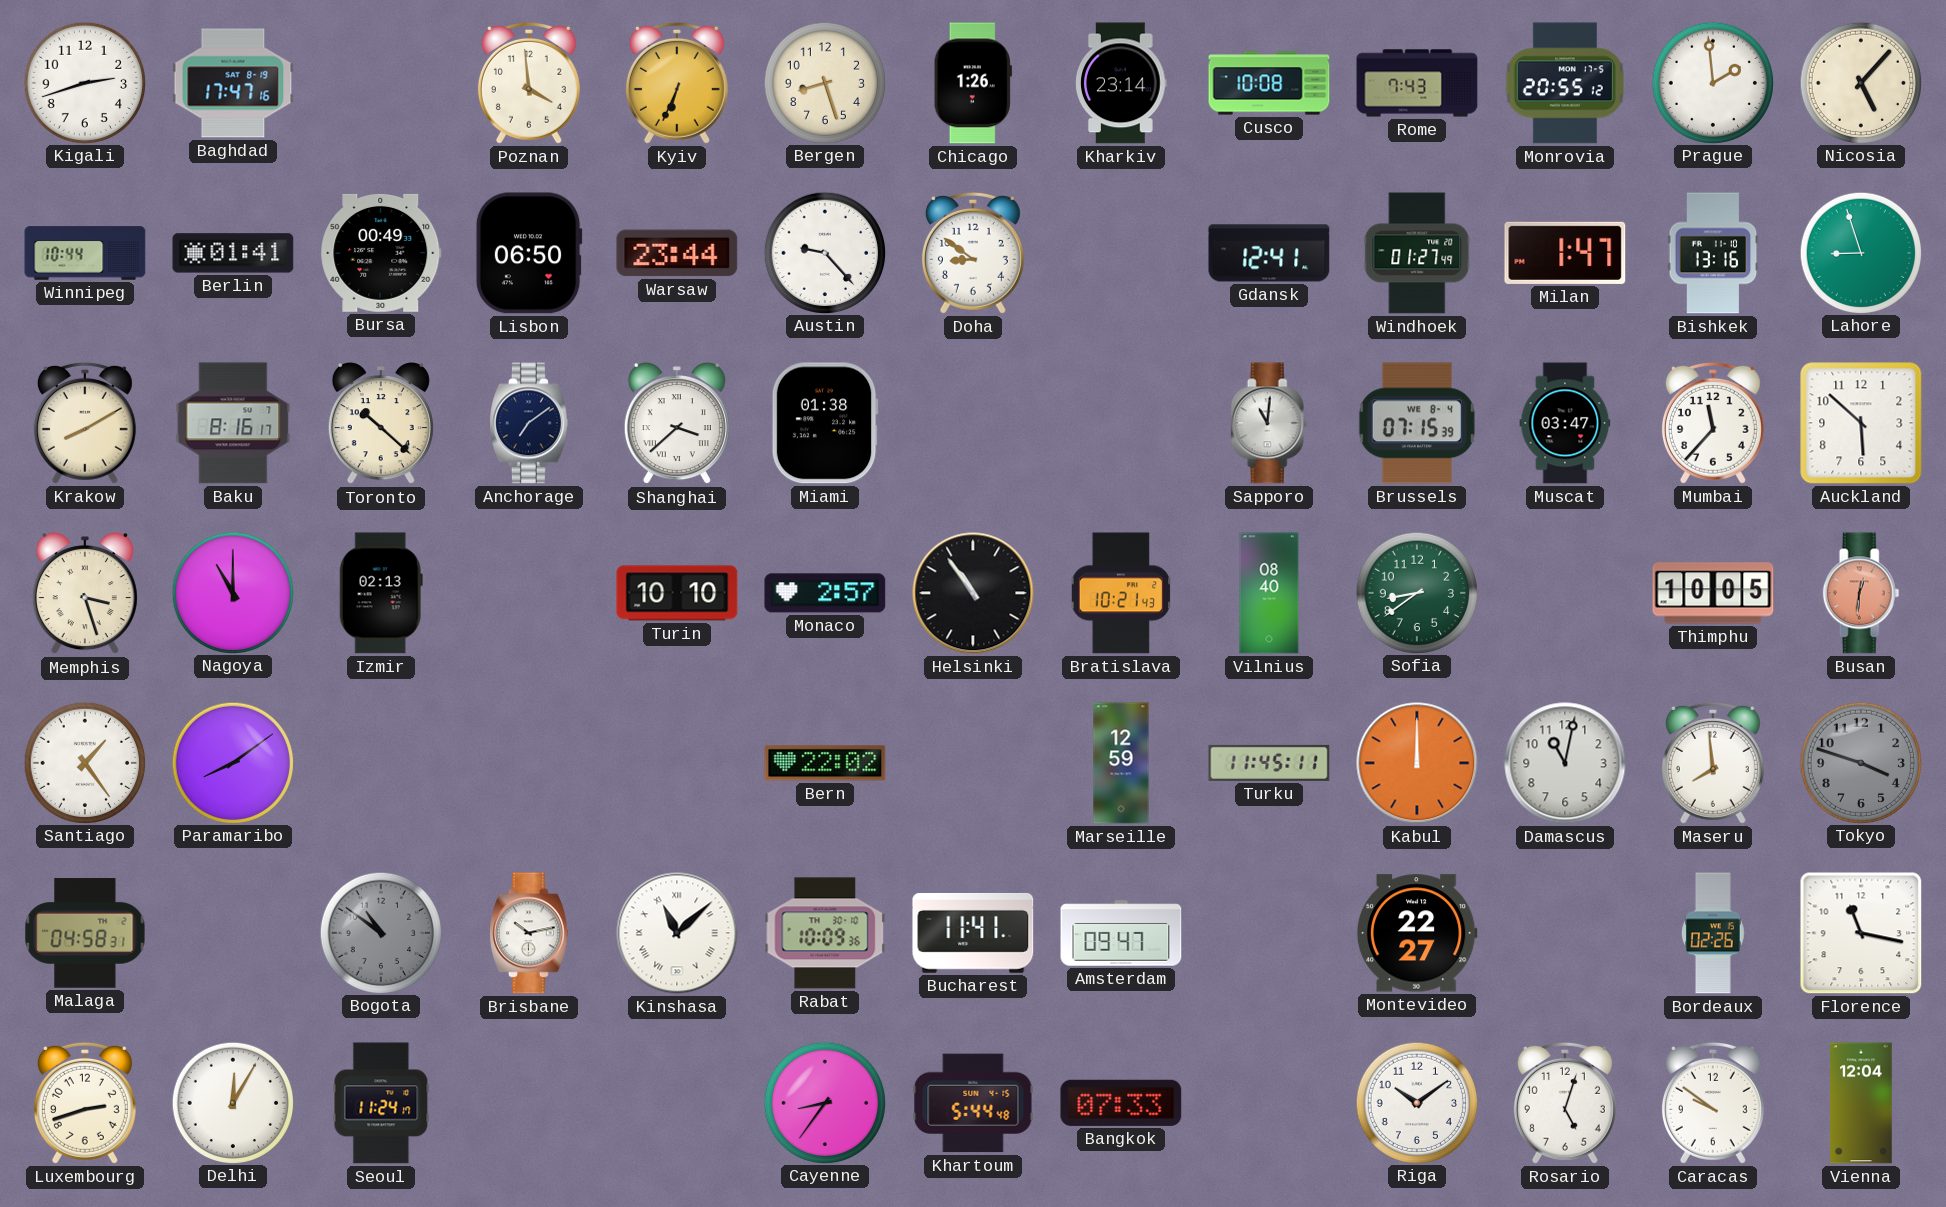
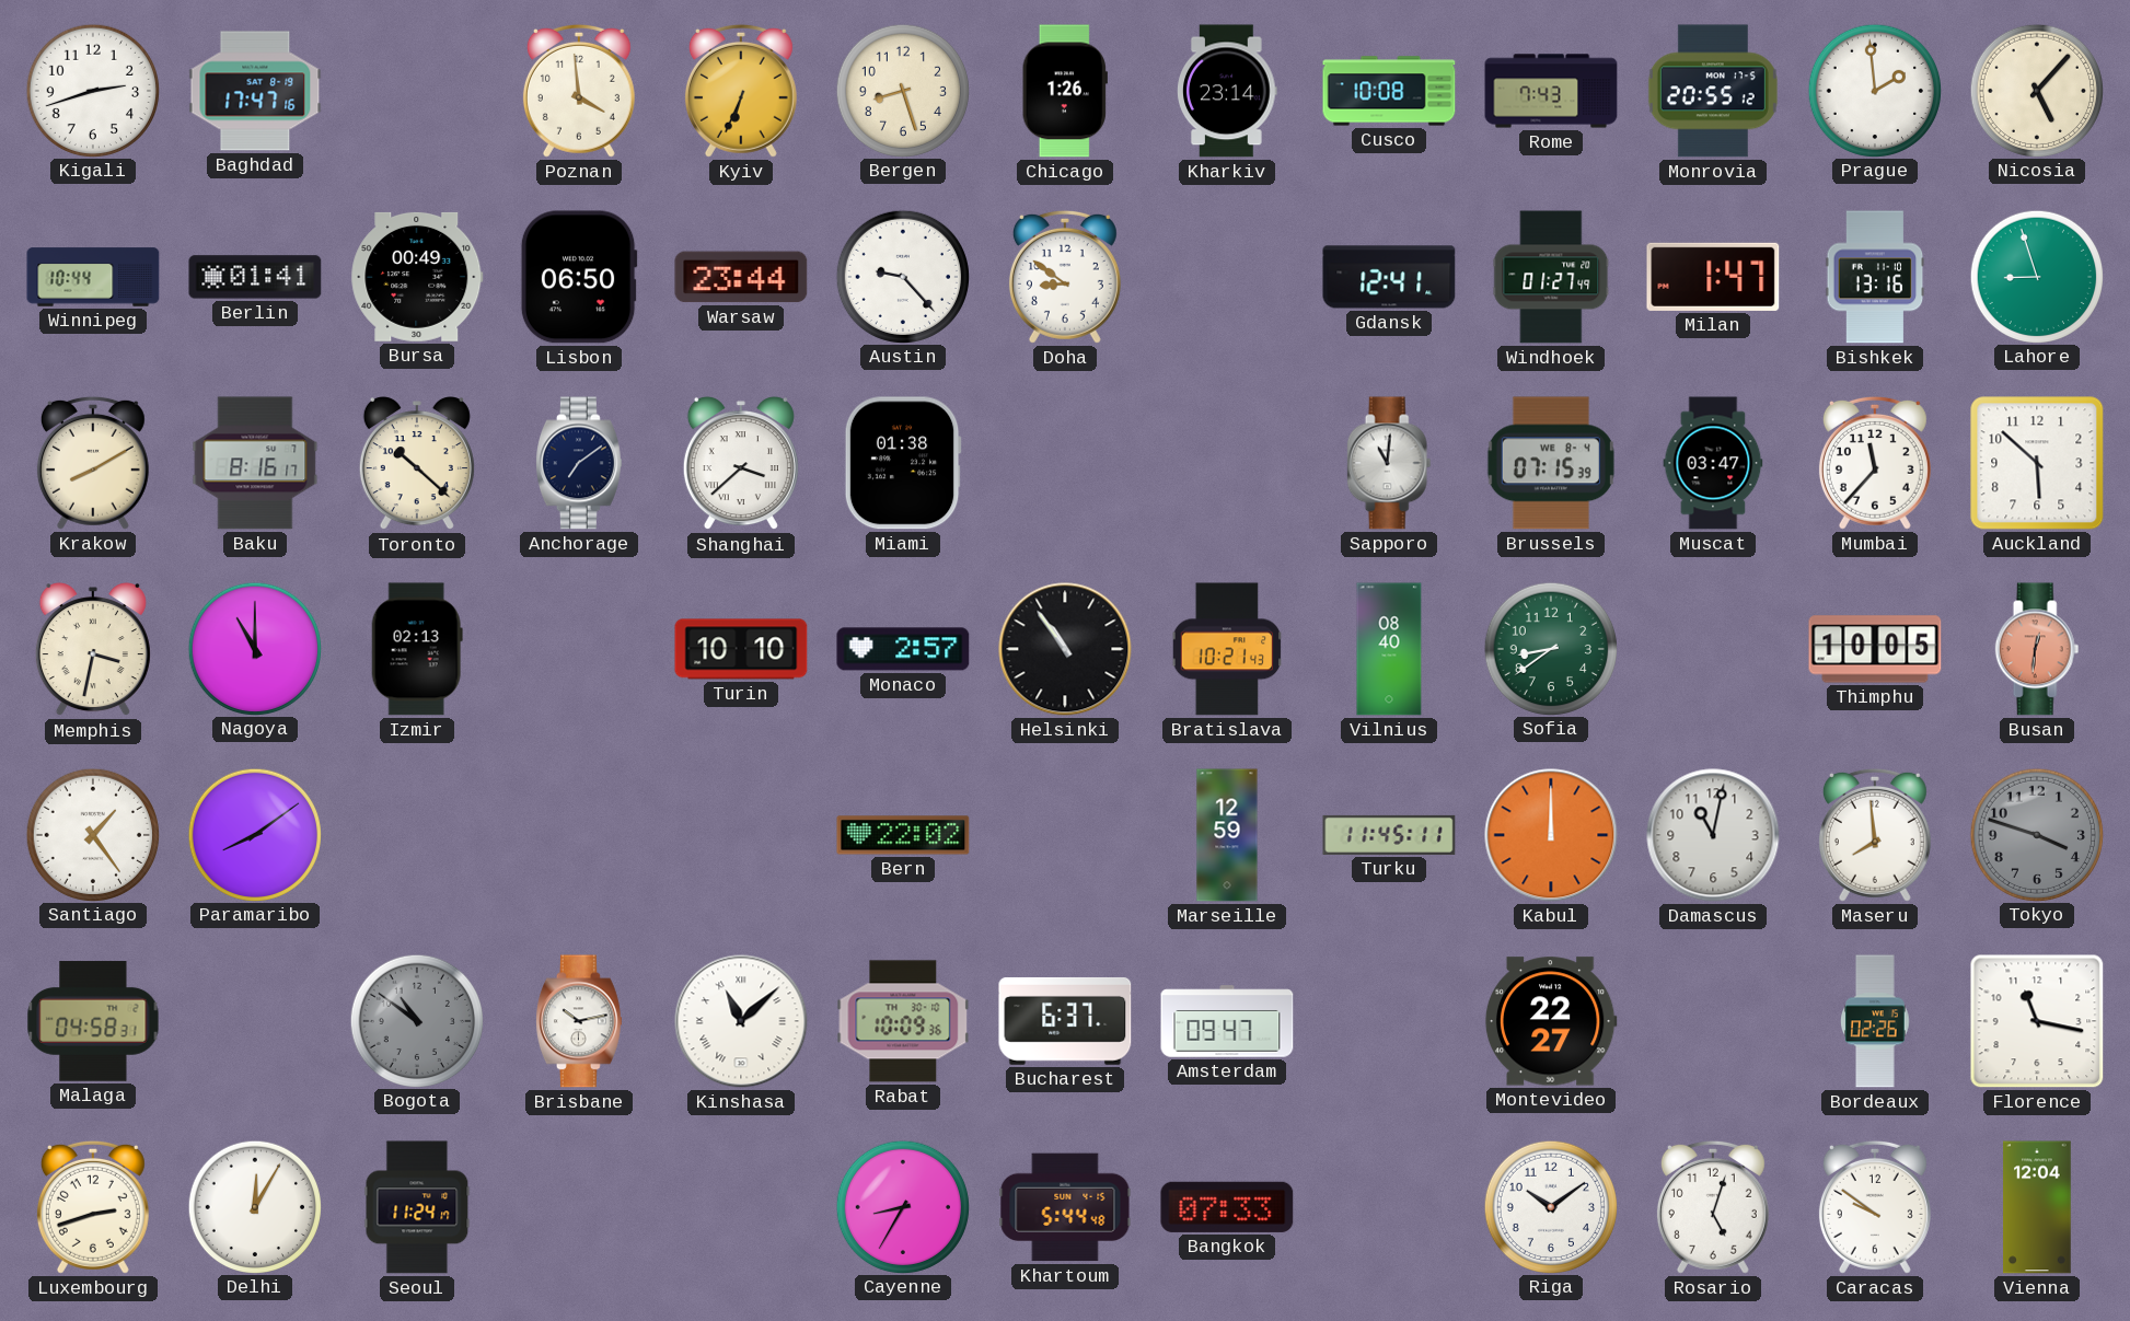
Memphis: 3:27 -> 3:32
Bucharest: 11:41 -> 6:37
Cayenne: 8:36 -> 8:35
